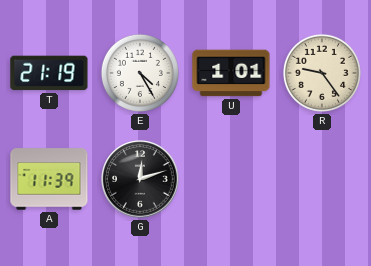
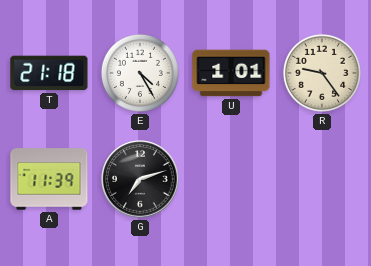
T: 21:19 -> 21:18
G: 12:12 -> 7:12
